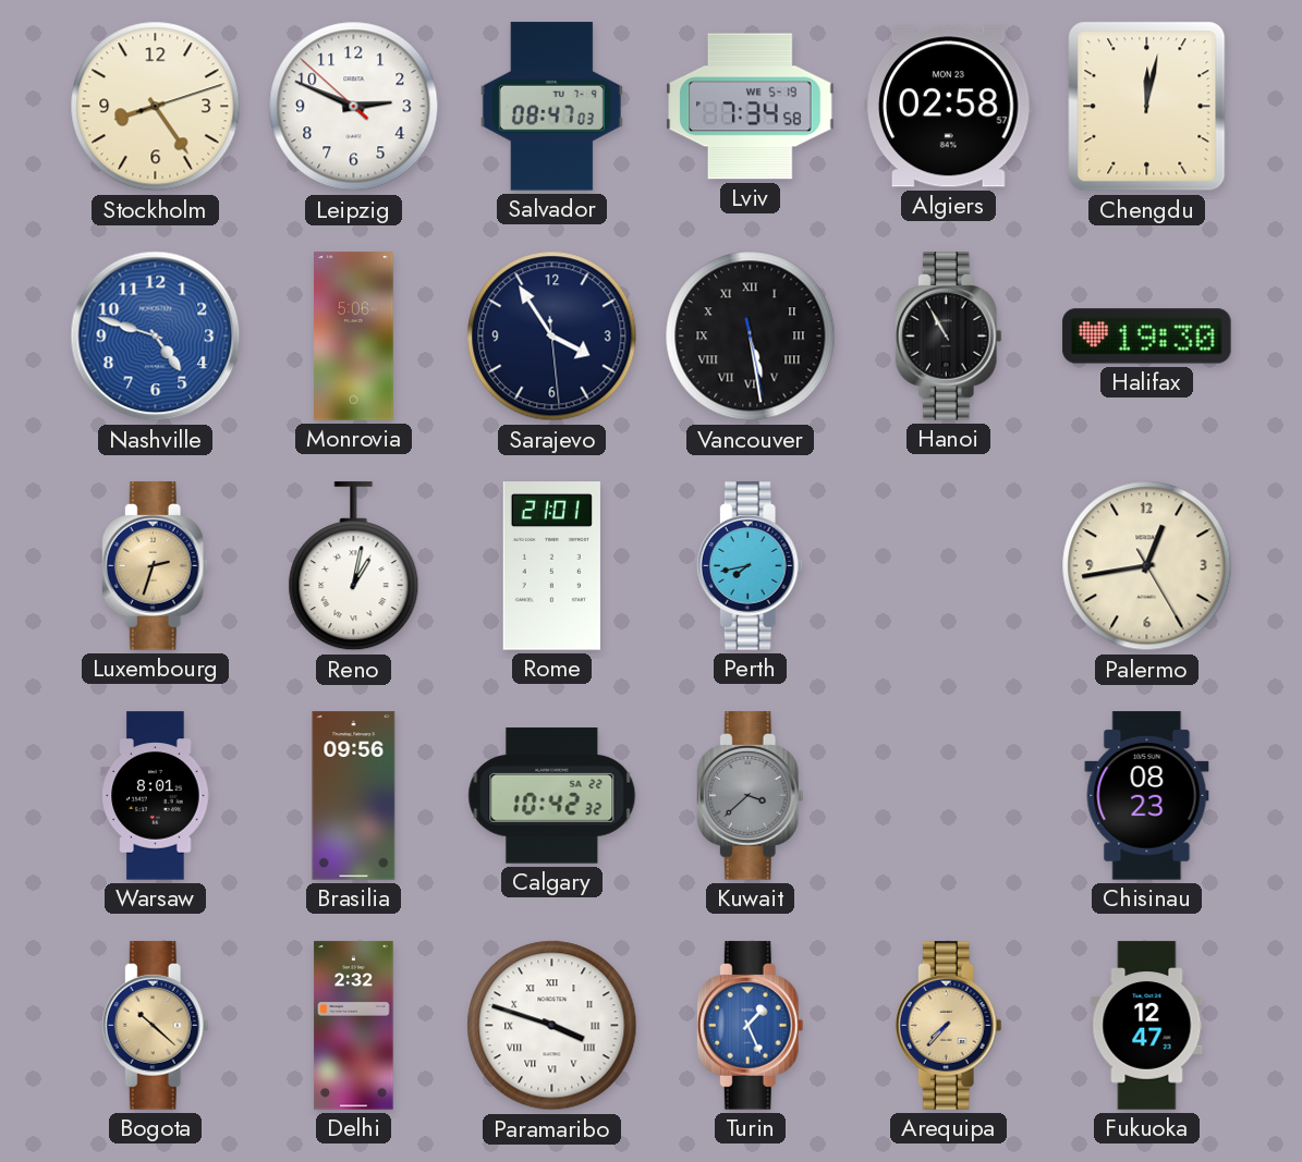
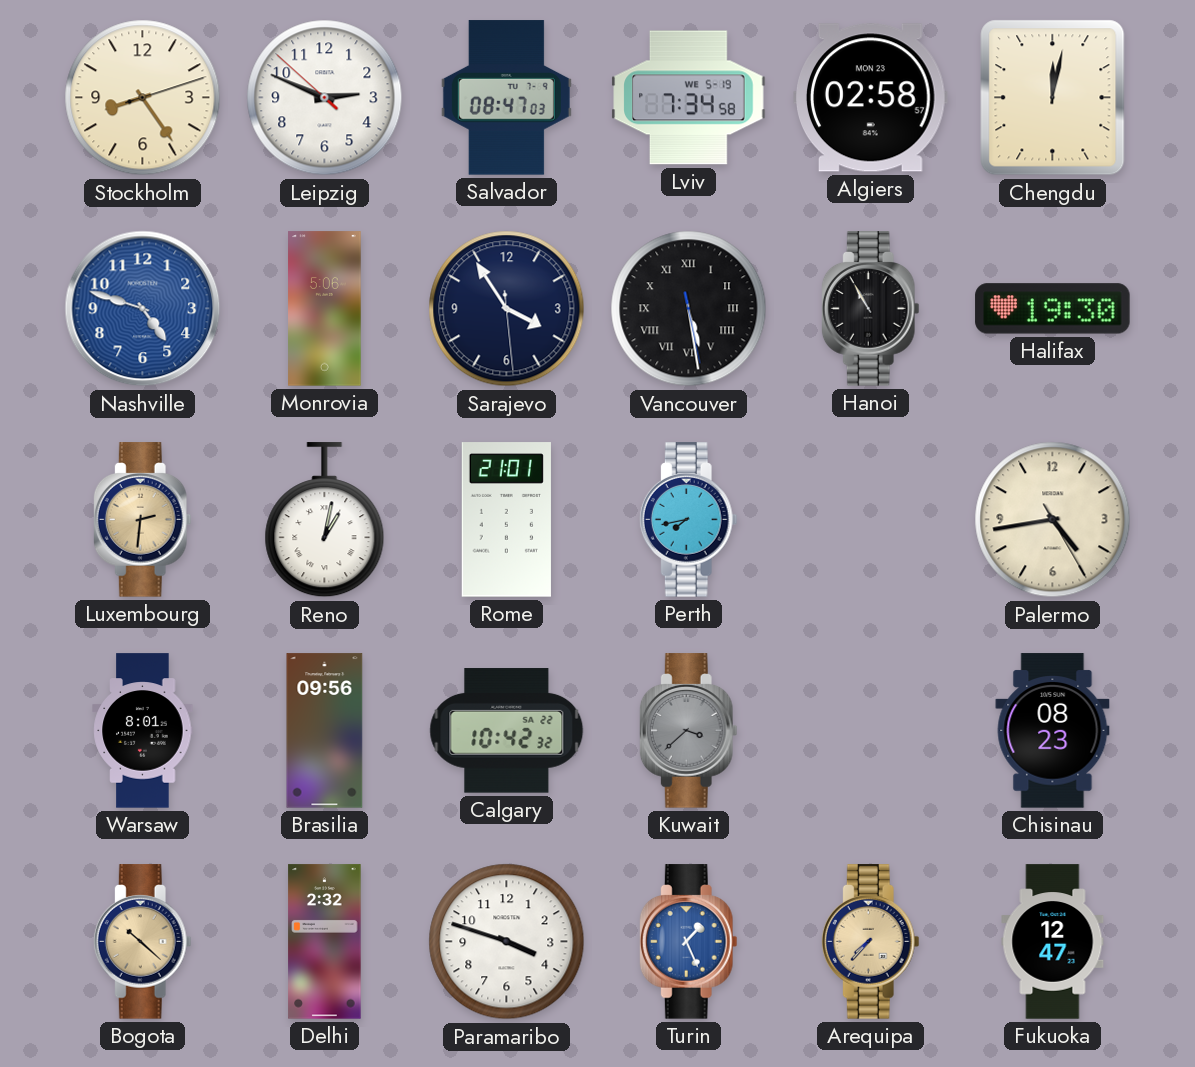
Luxembourg: 2:33 -> 2:31
Palermo: 12:43 -> 4:43
Paramaribo numerals: Roman -> Arabic
